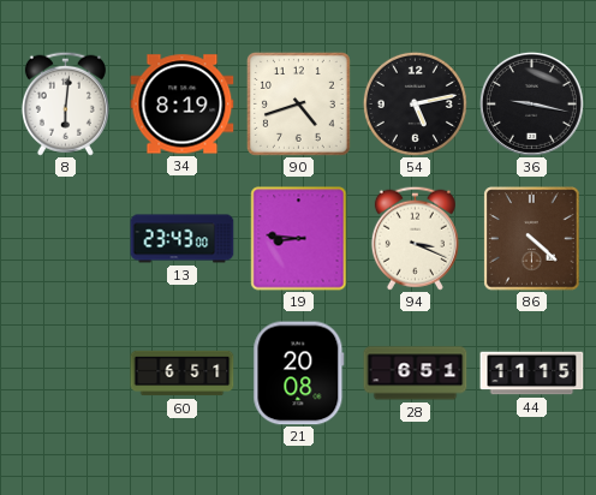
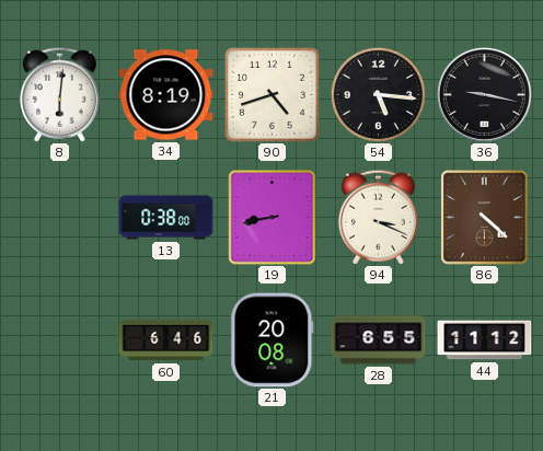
54: 5:13 -> 5:16
13: 23:43 -> 0:38
19: 8:46 -> 8:43
60: 6:51 -> 6:46
28: 6:51 -> 6:55
44: 11:15 -> 11:12
